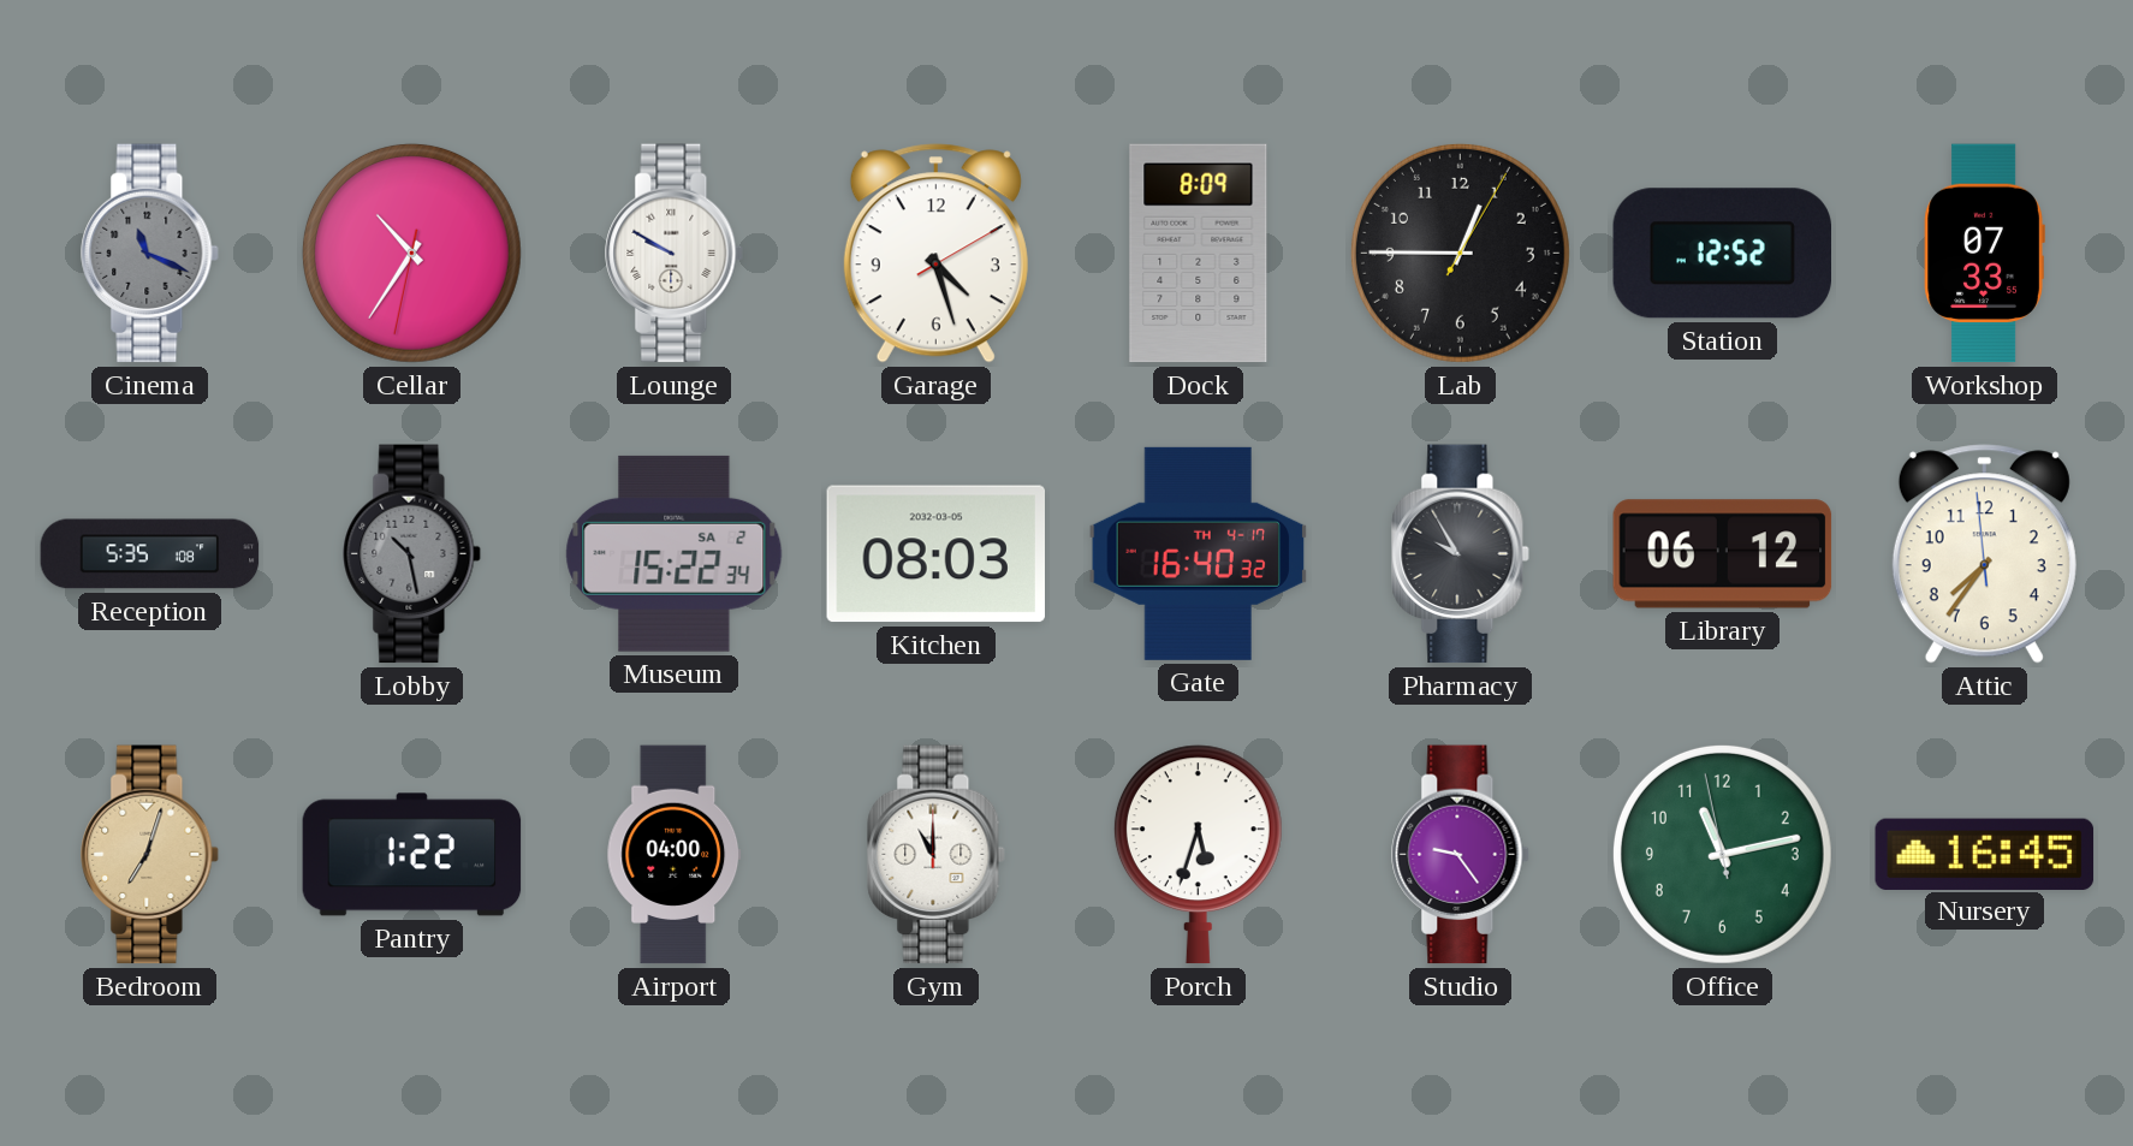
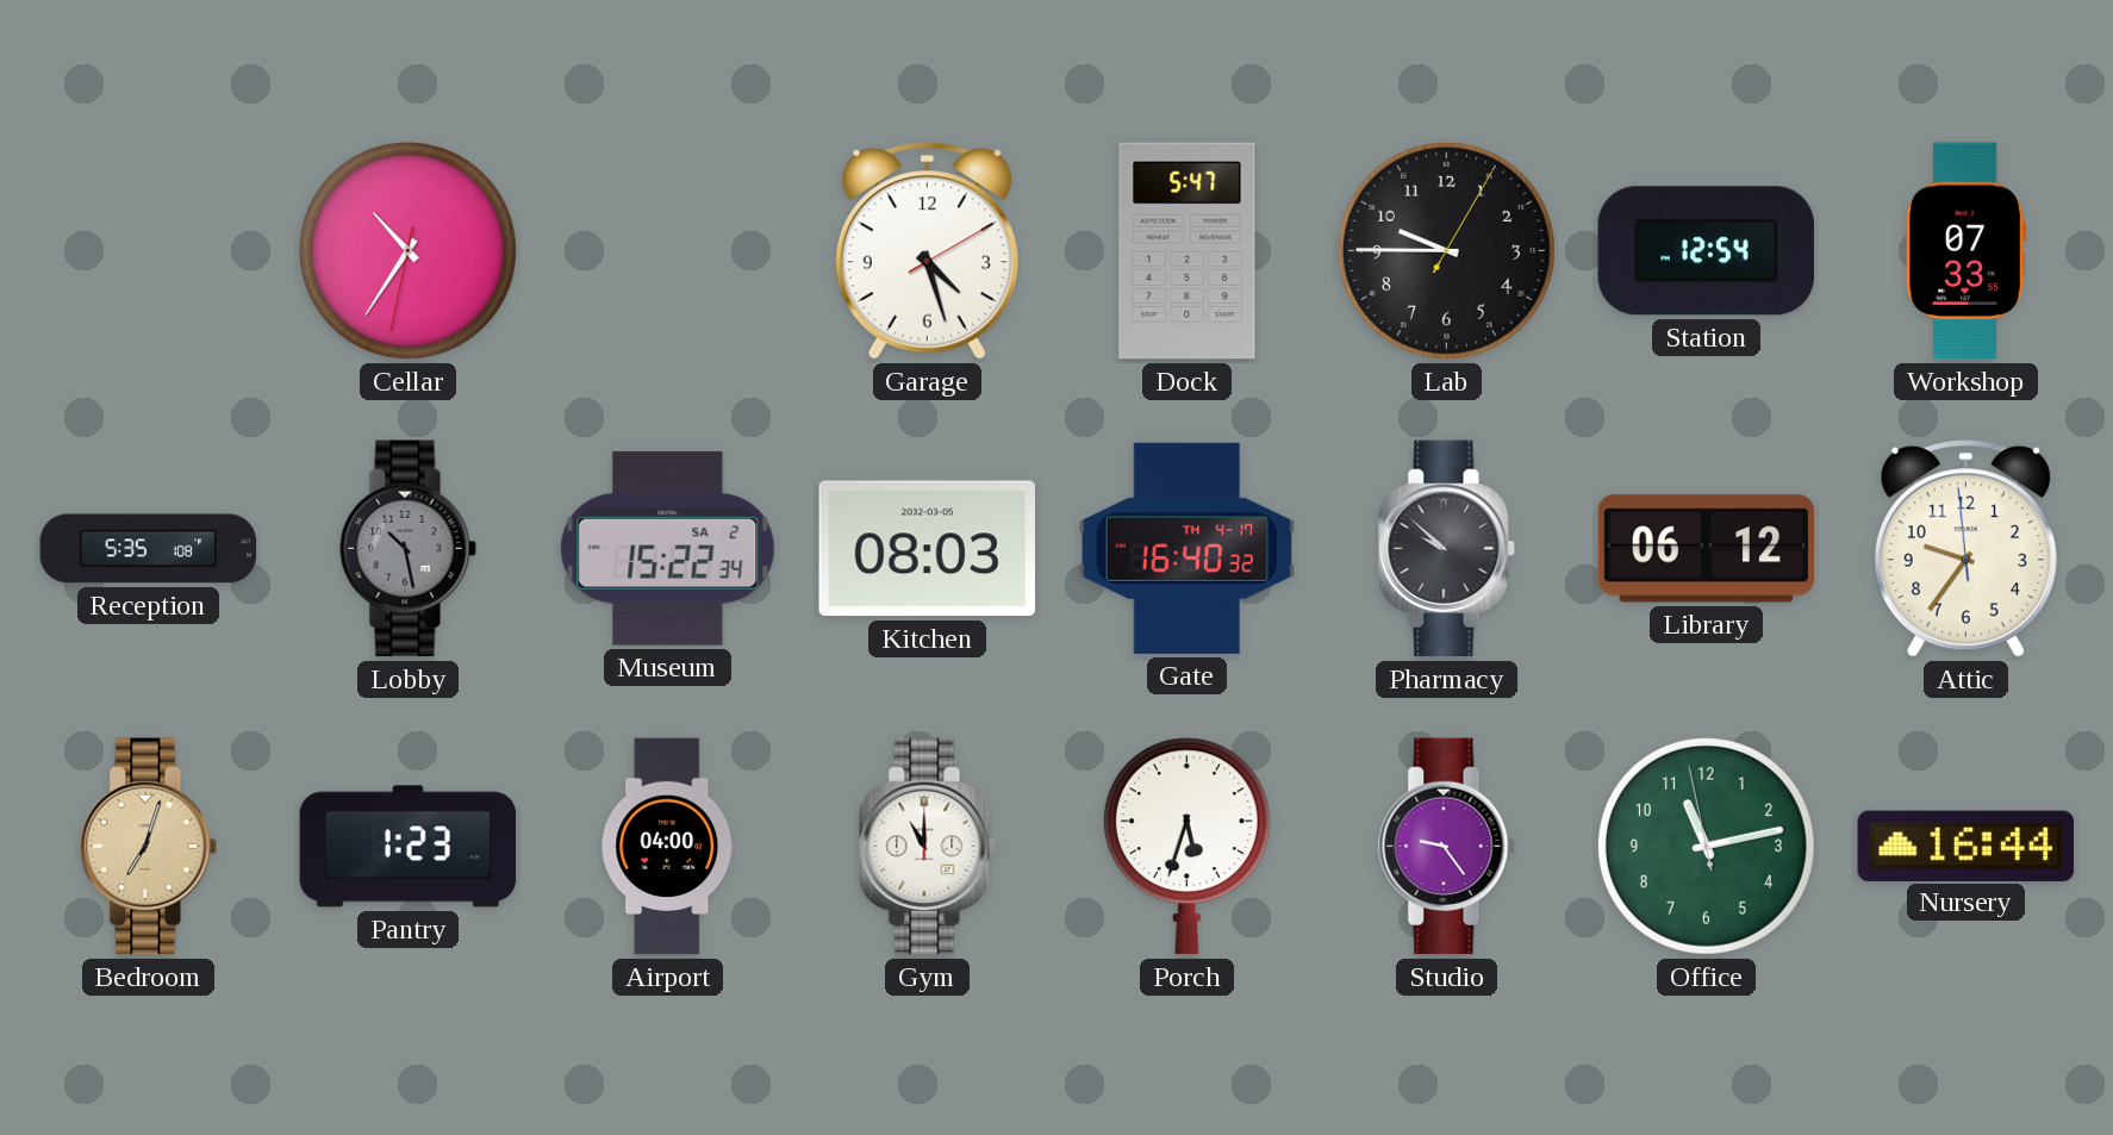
Cinema: 11:19 -> none
Lounge: 9:50 -> none
Dock: 8:09 -> 5:47
Lab: 12:45 -> 9:45
Station: 12:52 -> 12:54
Pharmacy: 9:55 -> 9:52
Attic: 7:35 -> 9:35
Pantry: 1:22 -> 1:23
Nursery: 16:45 -> 16:44
